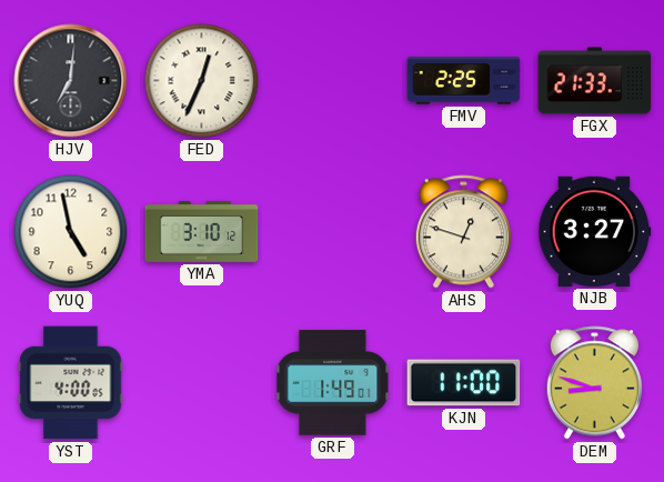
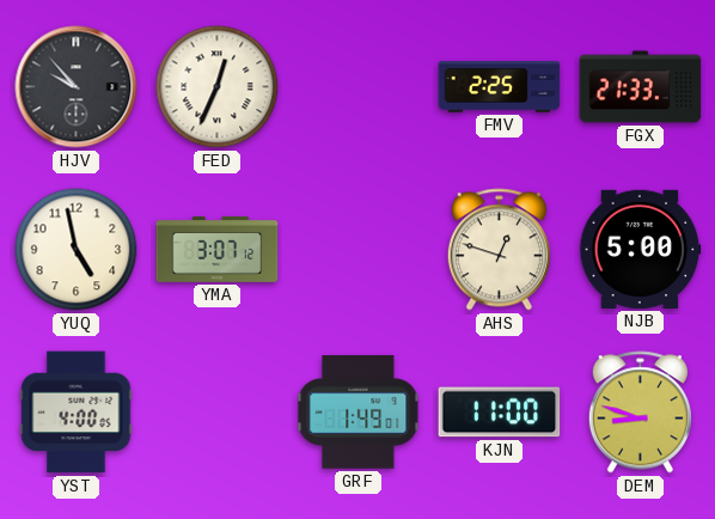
HJV: 7:01 -> 9:53
YMA: 3:10 -> 3:07
NJB: 3:27 -> 5:00
